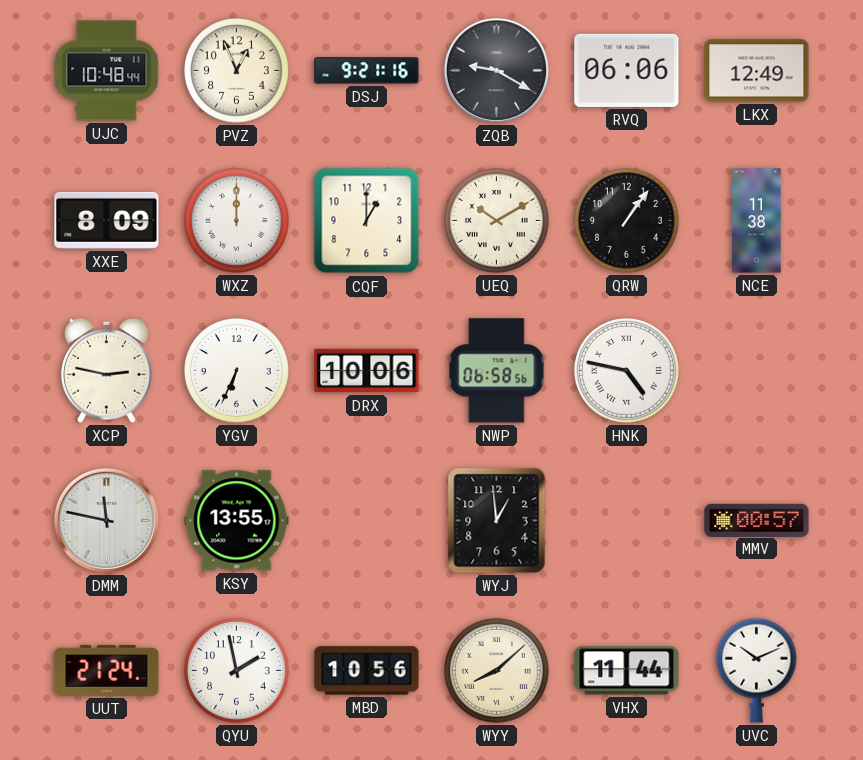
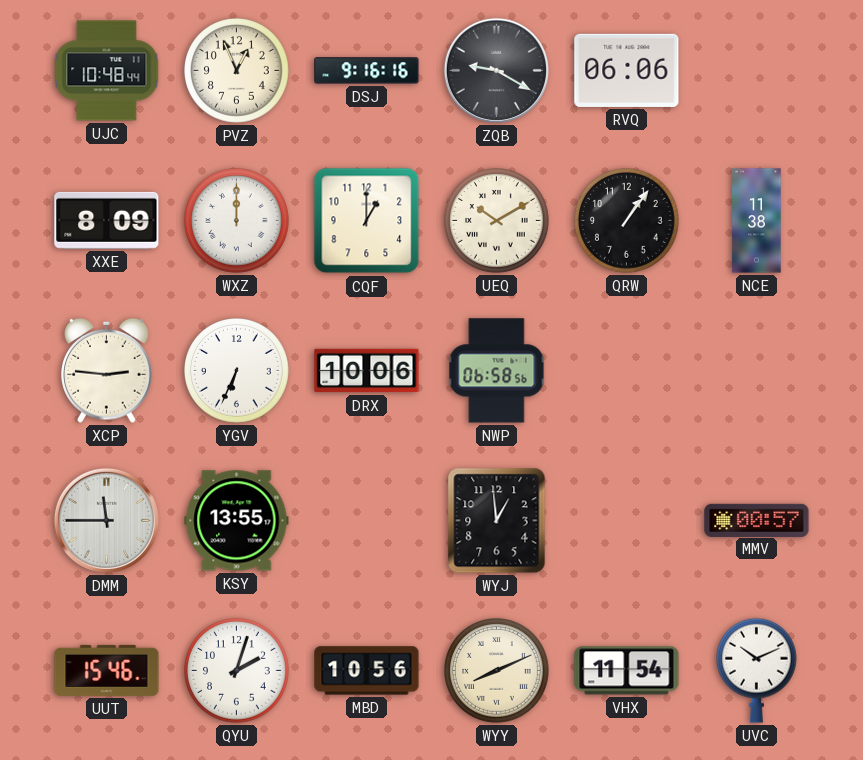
DSJ: 9:21 -> 9:16
LKX: 12:49 -> none
XCP: 2:47 -> 2:46
HNK: 4:47 -> none
DMM: 11:47 -> 11:45
UUT: 21:24 -> 15:46
QYU: 1:58 -> 2:03
WYY: 8:08 -> 8:11
VHX: 11:44 -> 11:54
